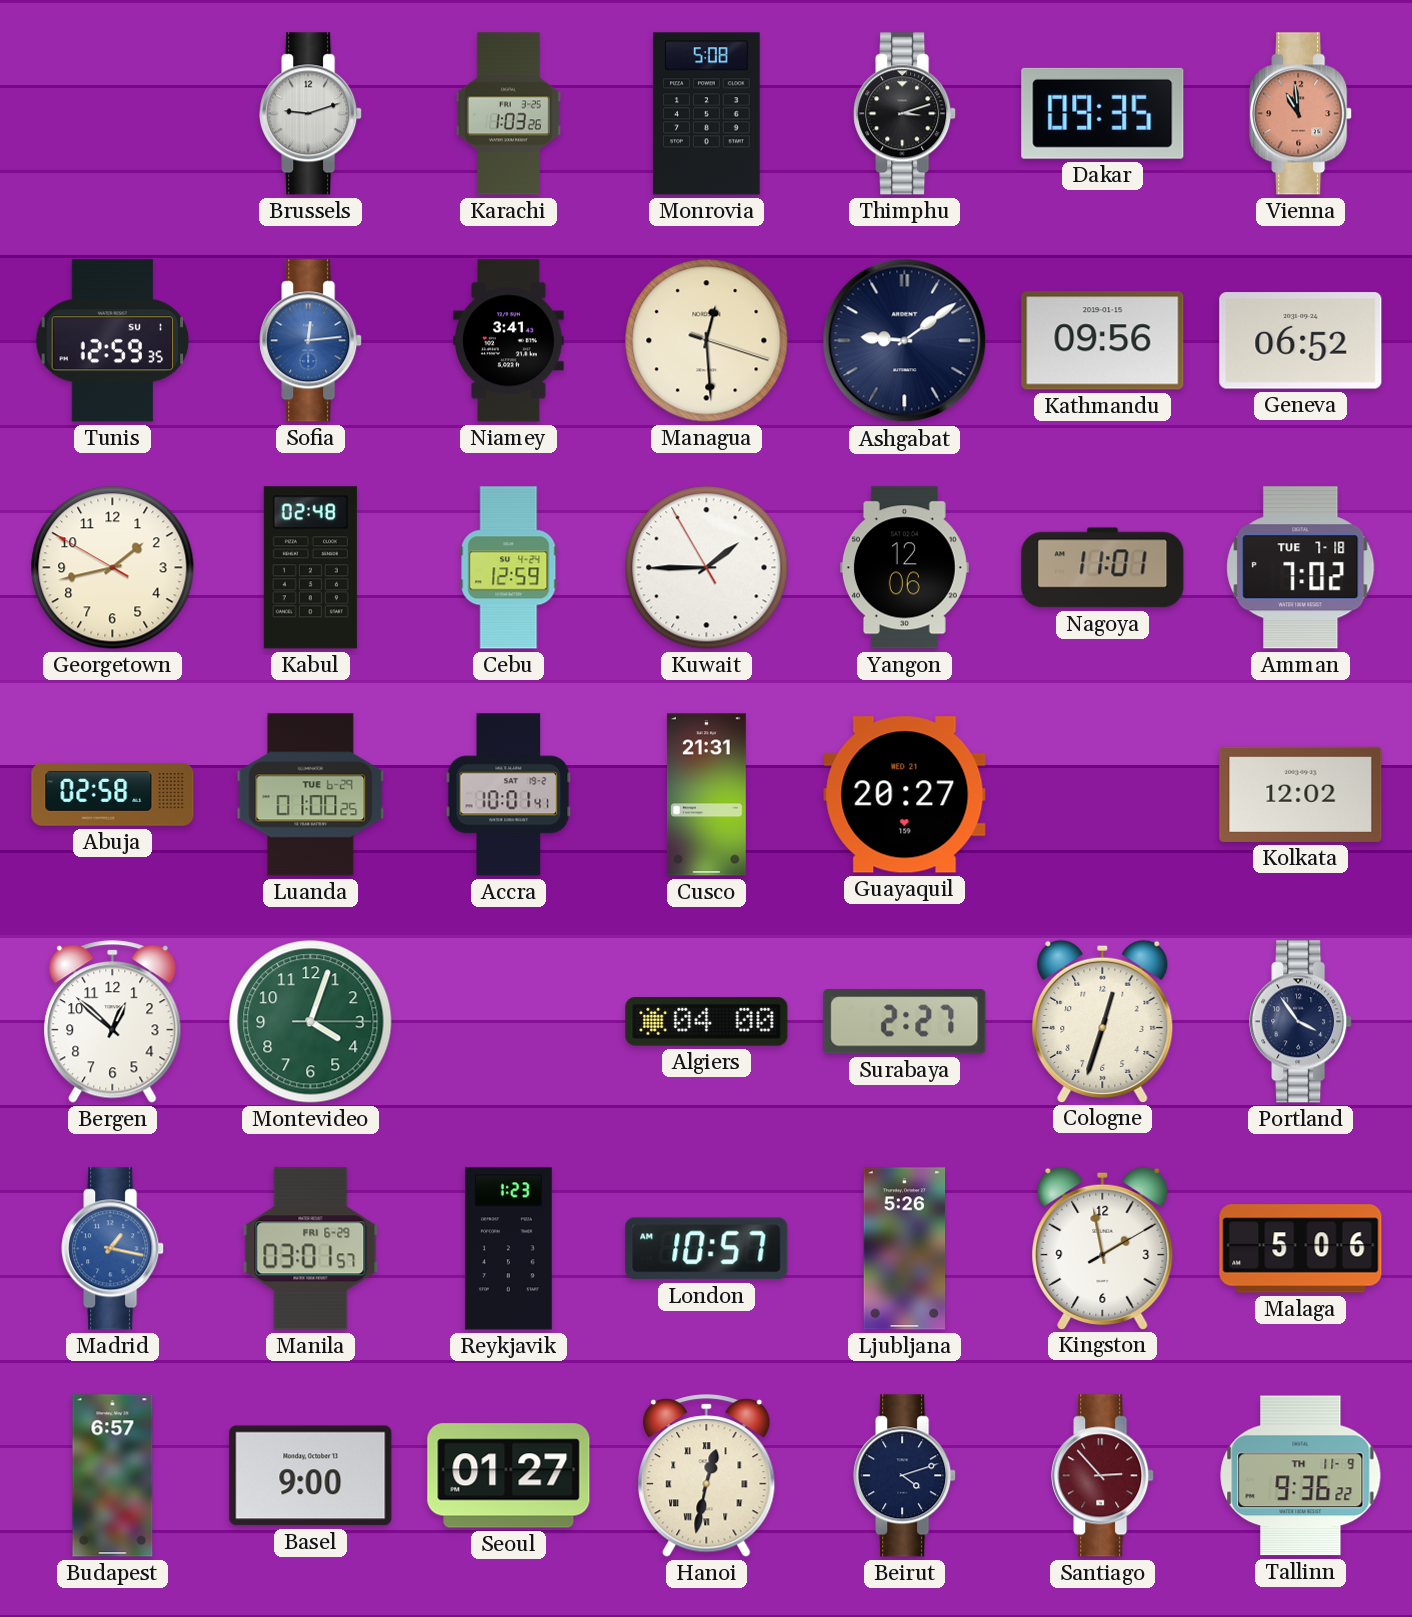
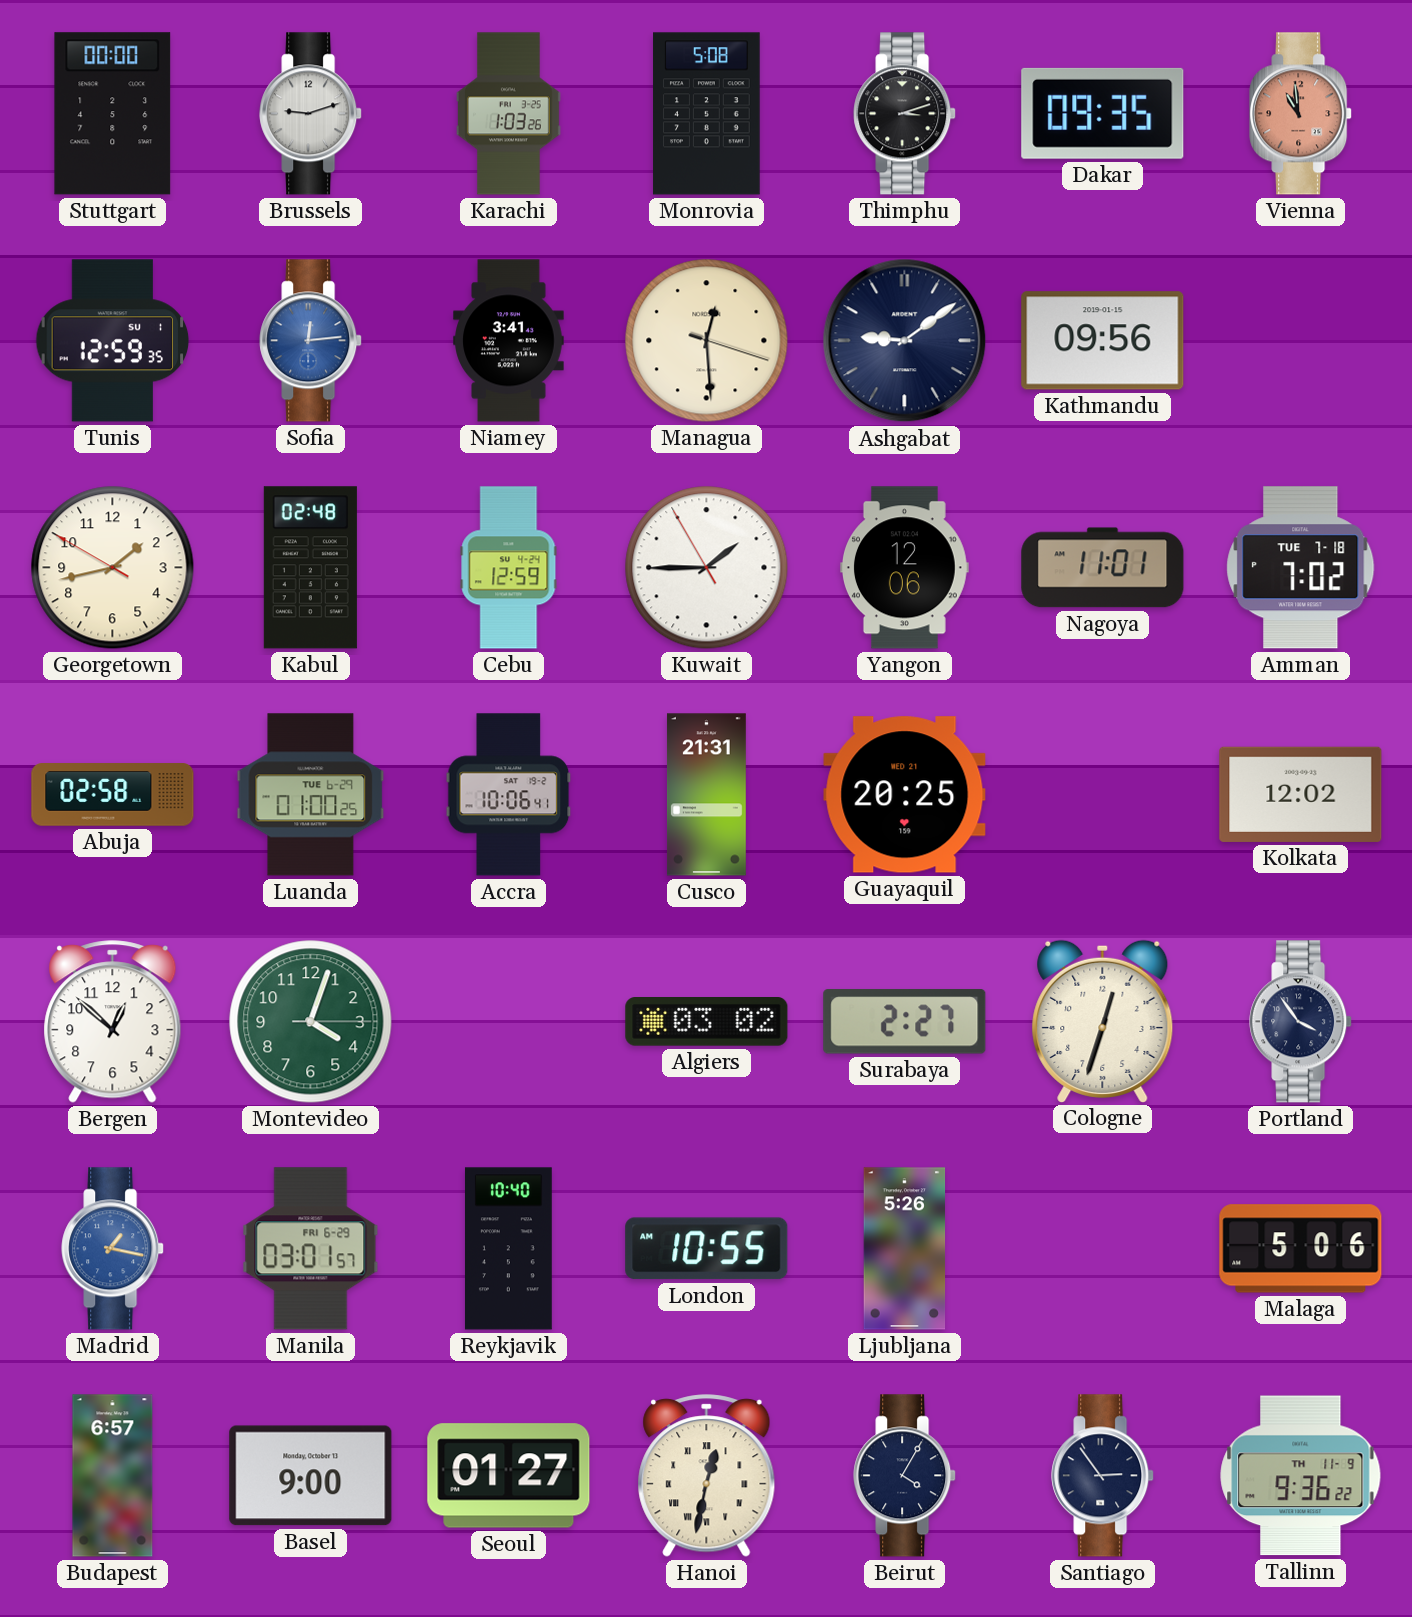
Stuttgart: none -> 00:00
Geneva: 06:52 -> none
Accra: 10:01 -> 10:06
Guayaquil: 20:27 -> 20:25
Algiers: 04:00 -> 03:02
Reykjavik: 1:23 -> 10:40
London: 10:57 -> 10:55
Kingston: 1:58 -> none
Beirut: 4:12 -> 4:05
Santiago: 2:53 -> 2:54
Santiago dial: burgundy -> navy
